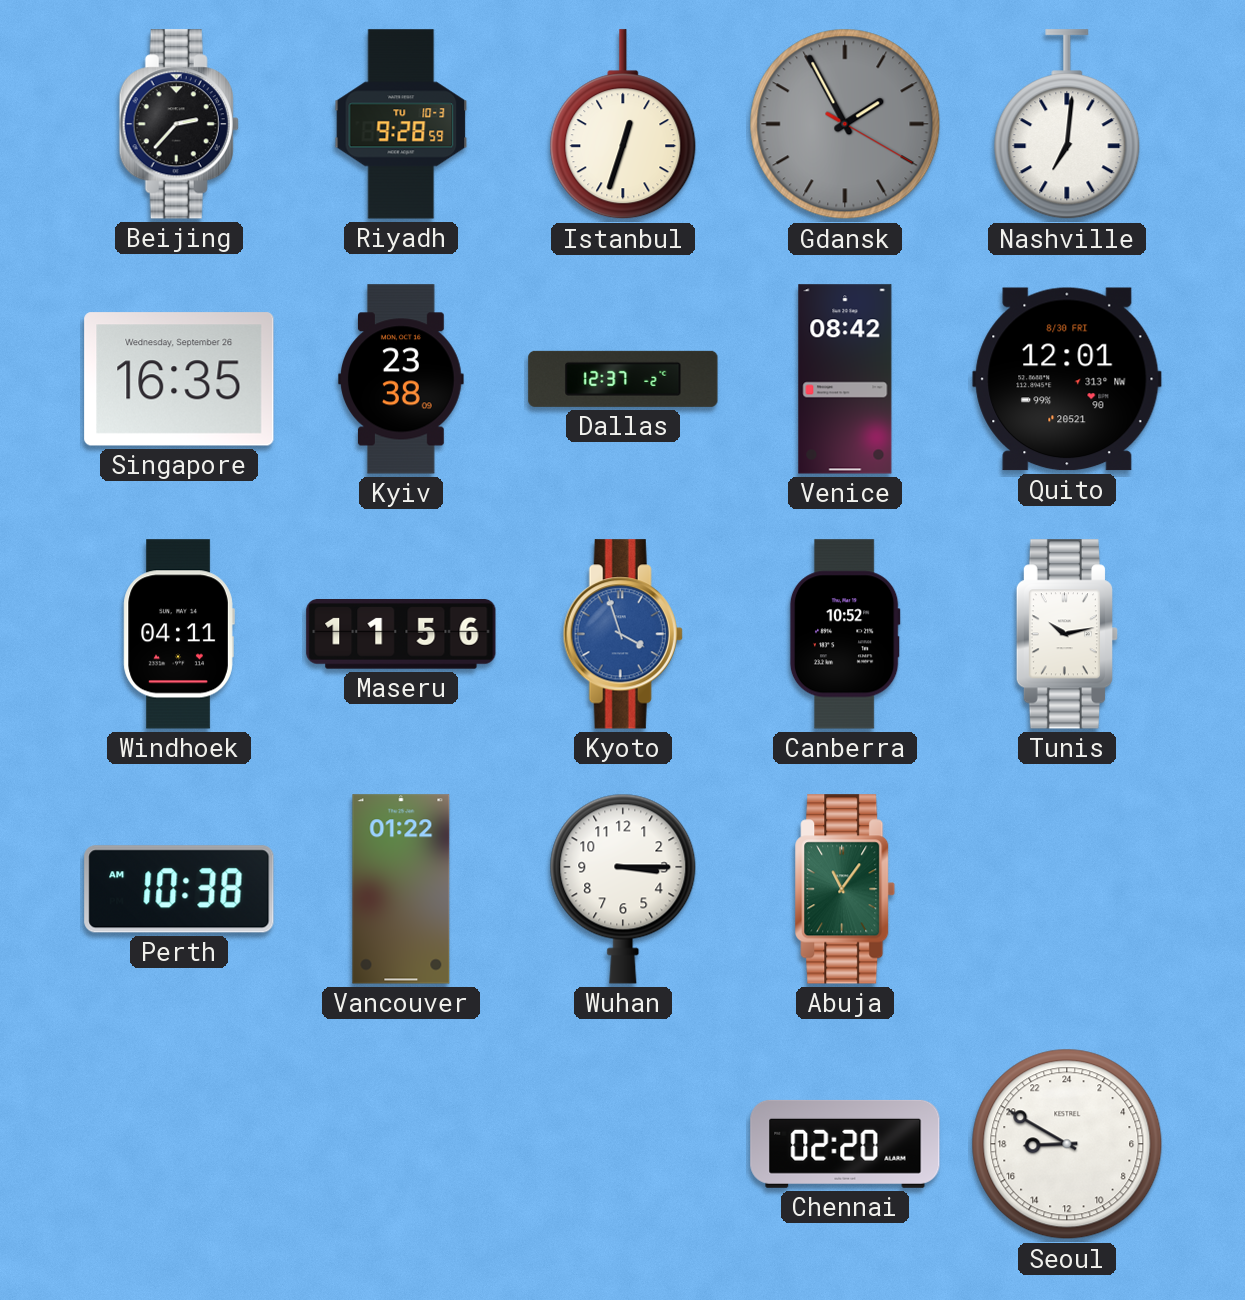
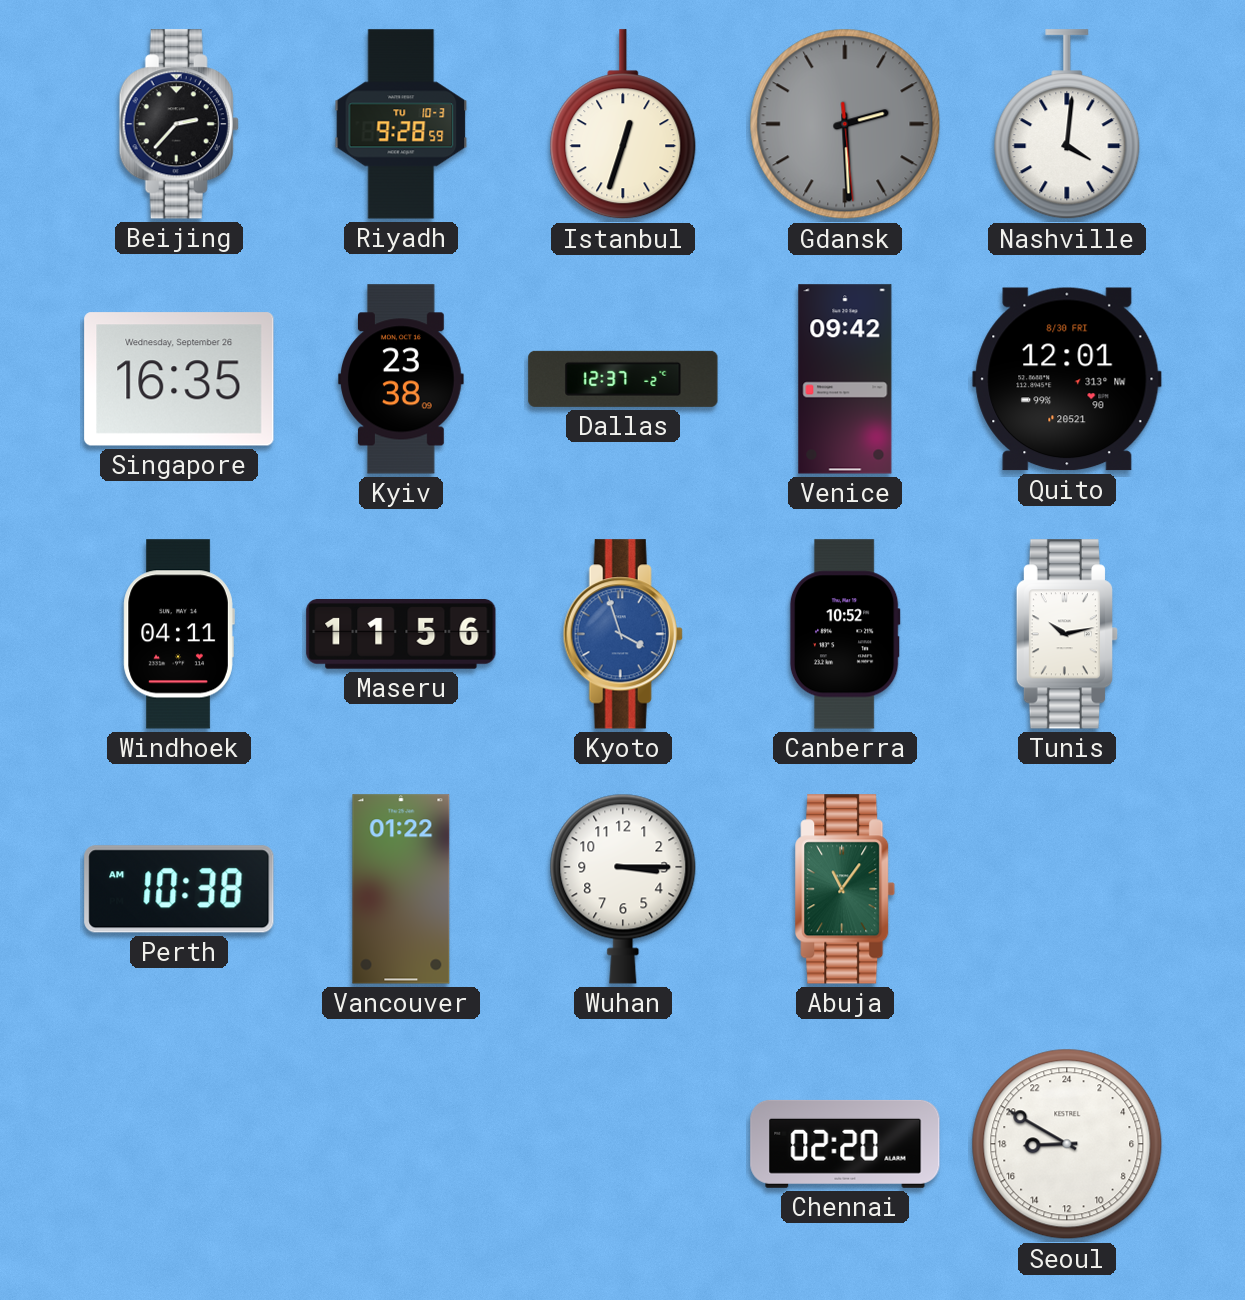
Gdansk: 1:55 -> 2:29
Nashville: 7:01 -> 4:01
Venice: 08:42 -> 09:42
